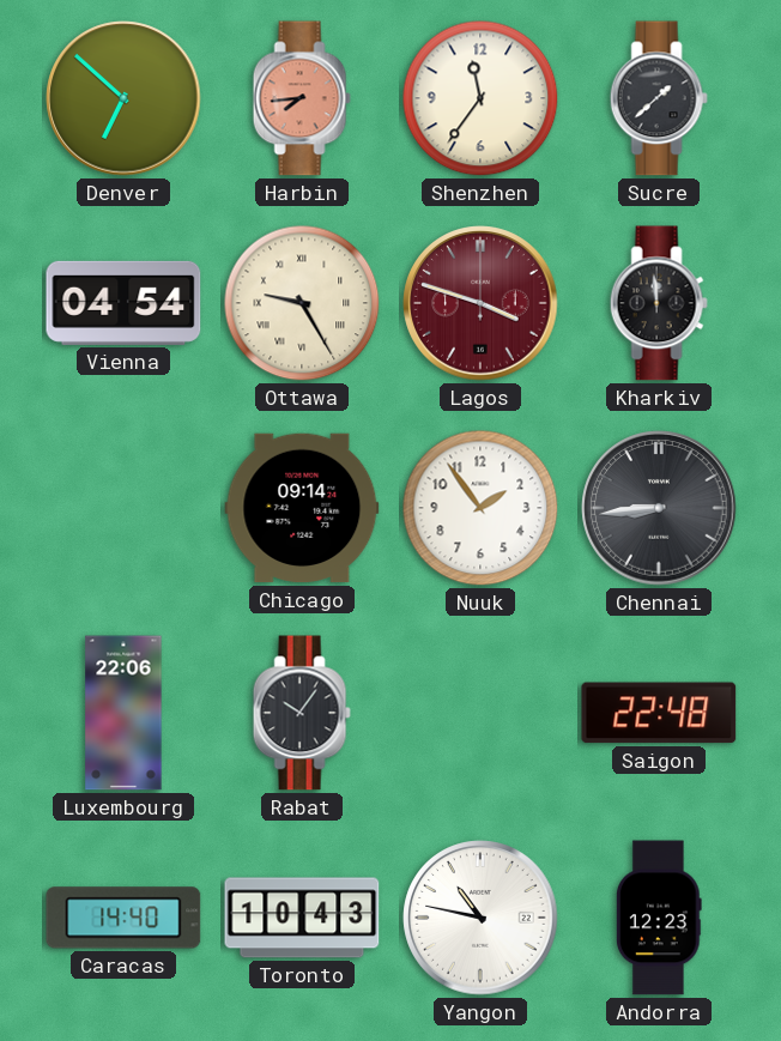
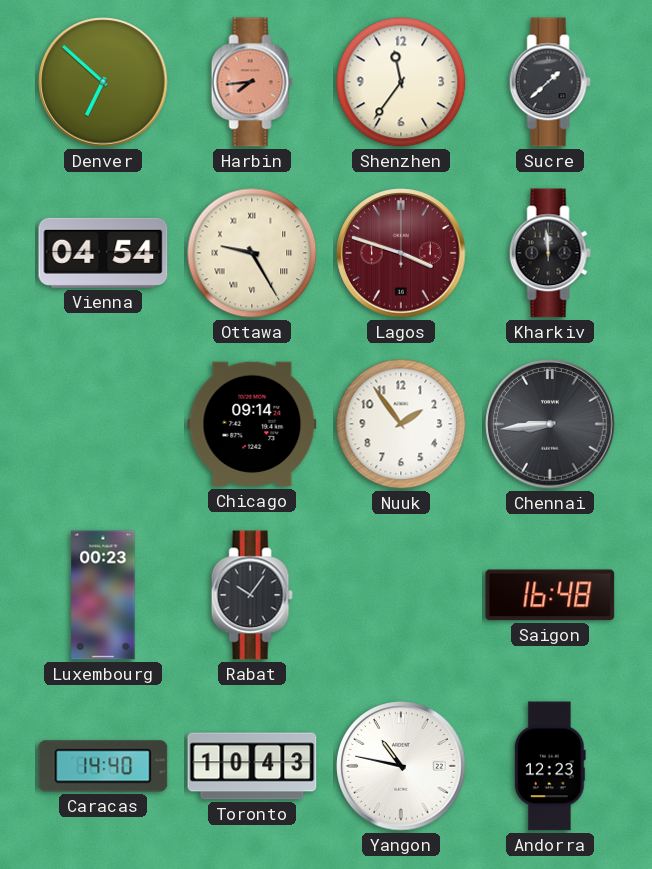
Luxembourg: 22:06 -> 00:23
Saigon: 22:48 -> 16:48
